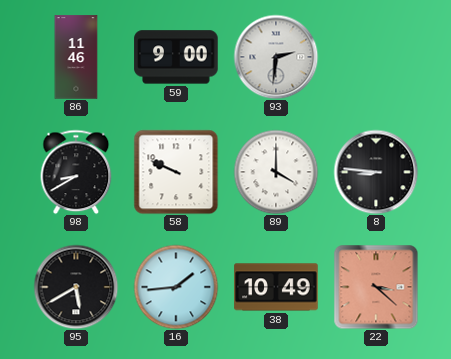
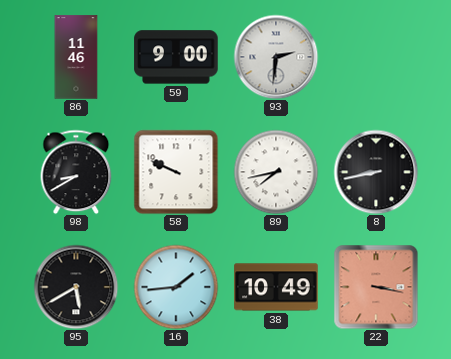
89: 4:00 -> 7:43
8: 8:46 -> 8:43
22: 3:22 -> 3:17
